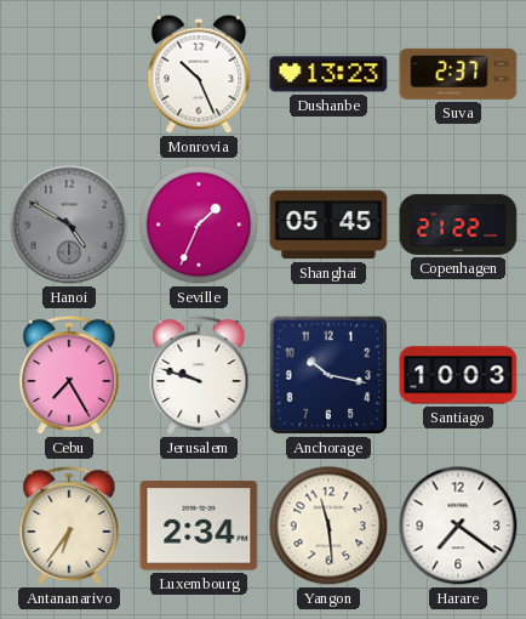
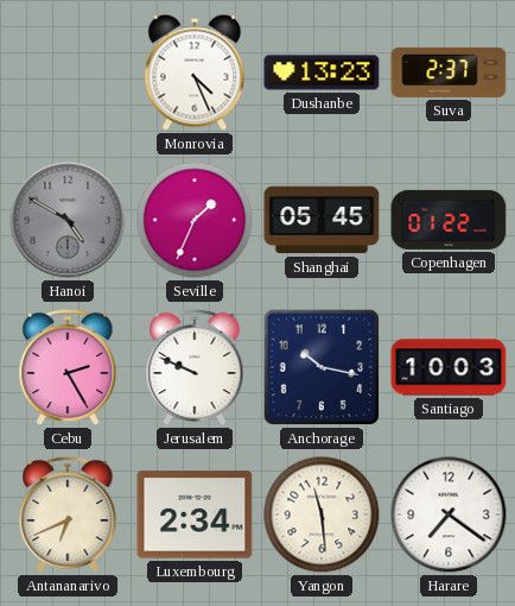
Monrovia: 10:26 -> 4:26
Copenhagen: 21:22 -> 01:22
Cebu: 7:25 -> 2:25
Jerusalem: 9:48 -> 9:49
Antananarivo: 6:36 -> 6:41
